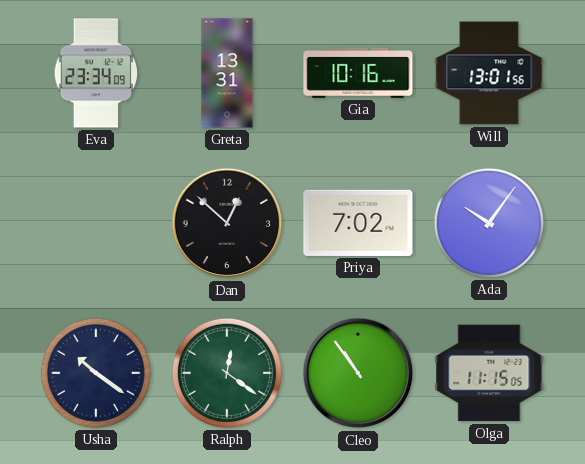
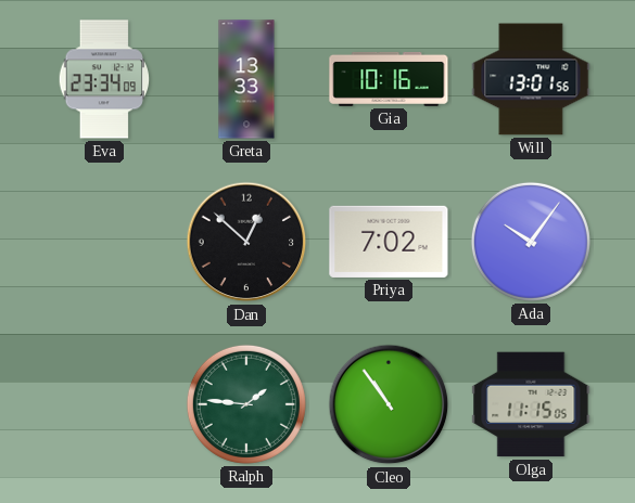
Greta: 13:31 -> 13:33
Usha: 10:21 -> none
Ralph: 12:21 -> 1:46
